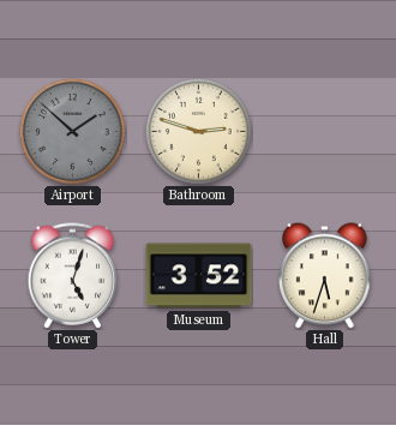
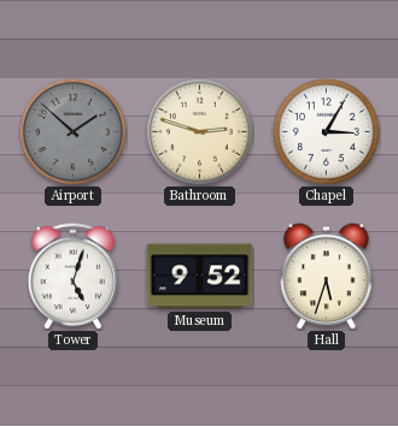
Chapel: none -> 3:05
Museum: 3:52 -> 9:52
